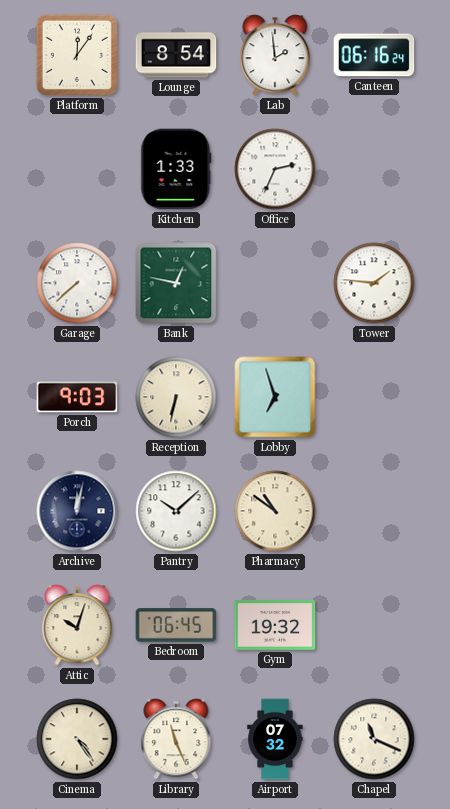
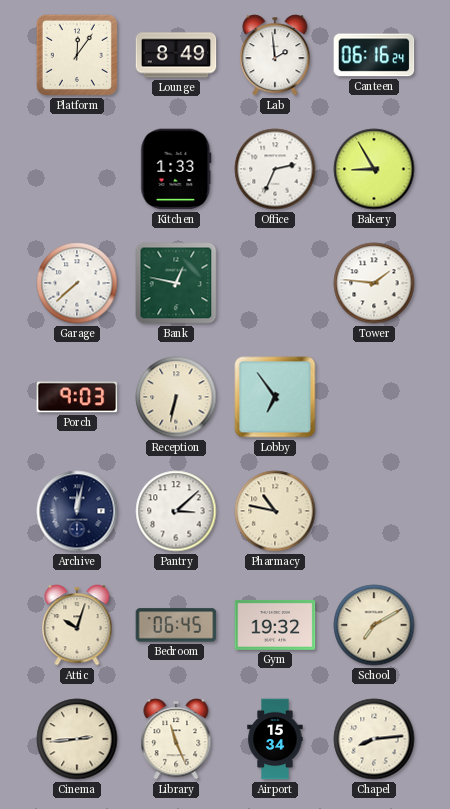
Lounge: 8:54 -> 8:49
Bakery: none -> 8:55
Lobby: 6:57 -> 6:54
Pantry: 10:08 -> 3:08
Pharmacy: 10:51 -> 10:47
School: none -> 7:10
Cinema: 4:24 -> 2:44
Airport: 07:32 -> 15:34
Chapel: 11:19 -> 8:14
